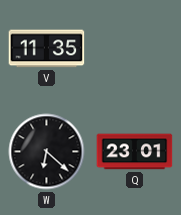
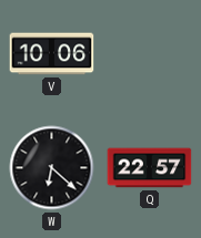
V: 11:35 -> 10:06
Q: 23:01 -> 22:57
